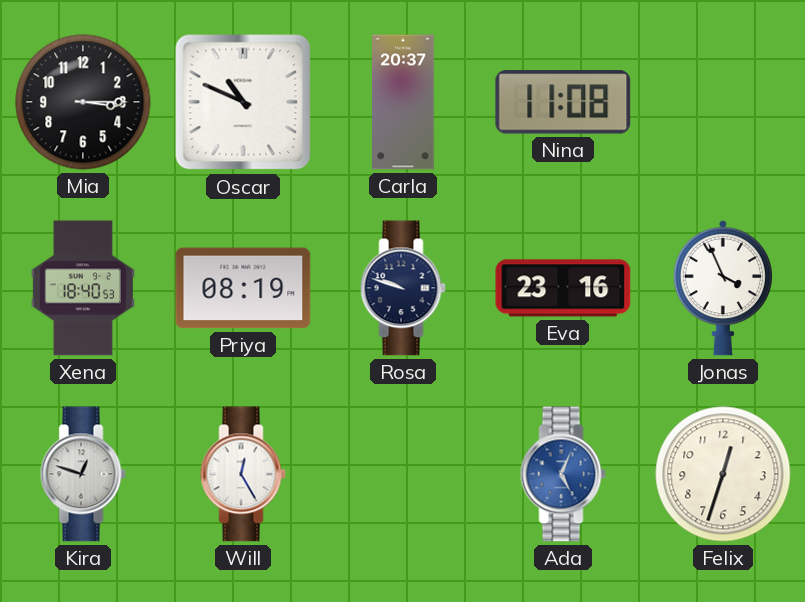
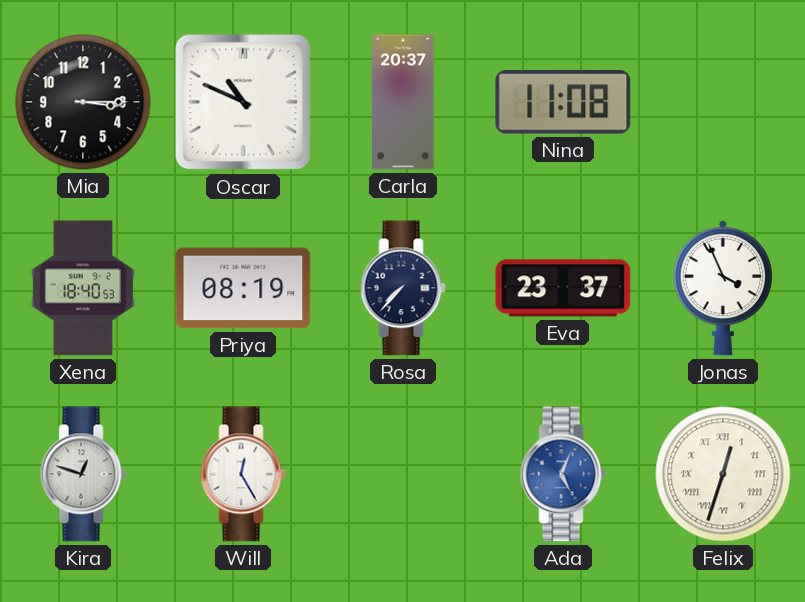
Rosa: 9:48 -> 7:37
Eva: 23:16 -> 23:37
Felix numerals: Arabic -> Roman
